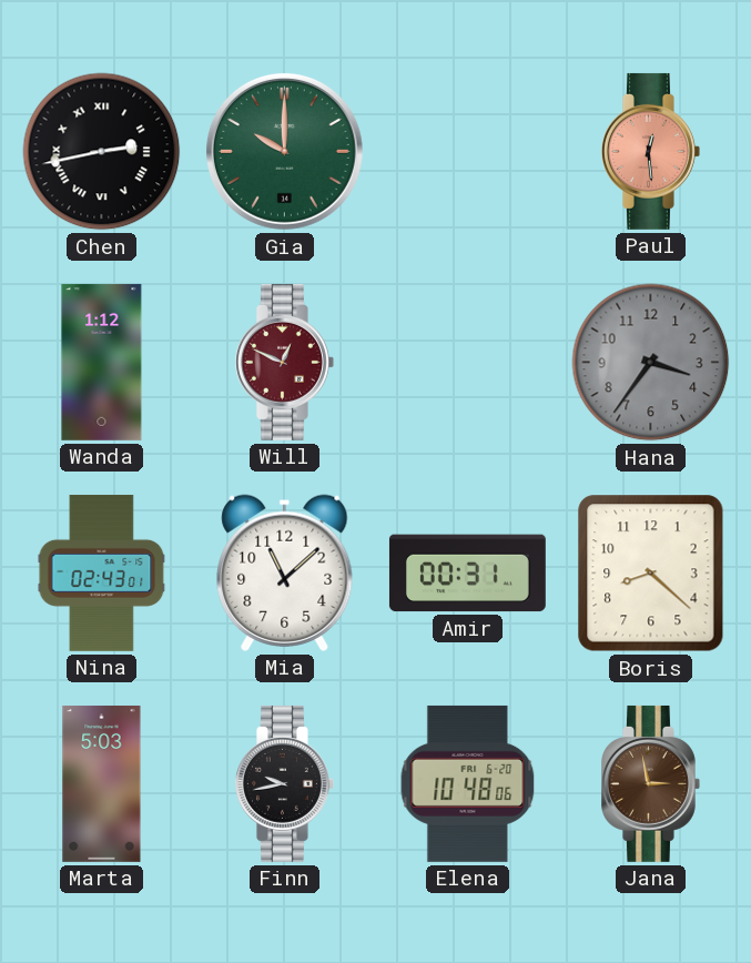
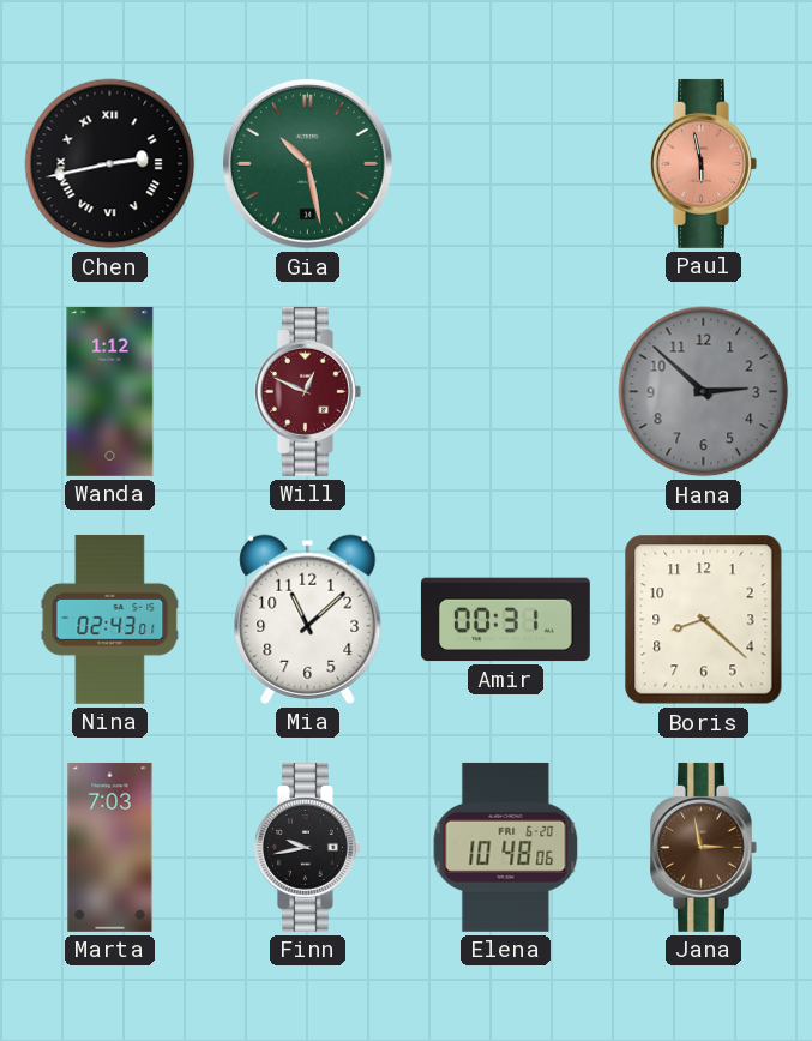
Gia: 10:00 -> 10:28
Paul: 12:29 -> 5:58
Hana: 3:36 -> 2:52
Marta: 5:03 -> 7:03
